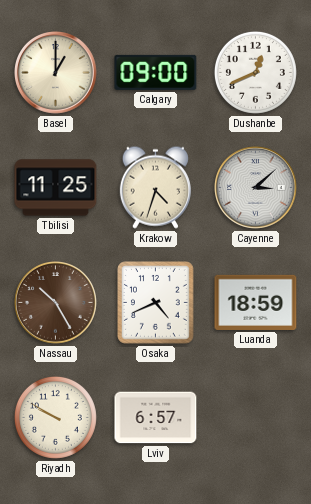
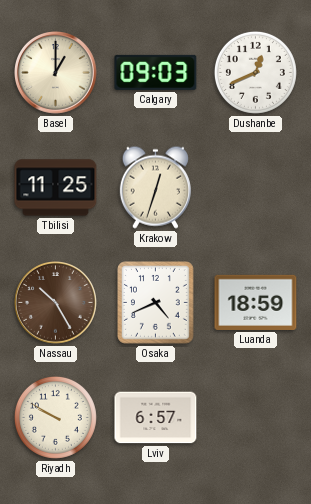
Calgary: 09:00 -> 09:03
Krakow: 4:33 -> 12:33
Cayenne: 3:08 -> none
